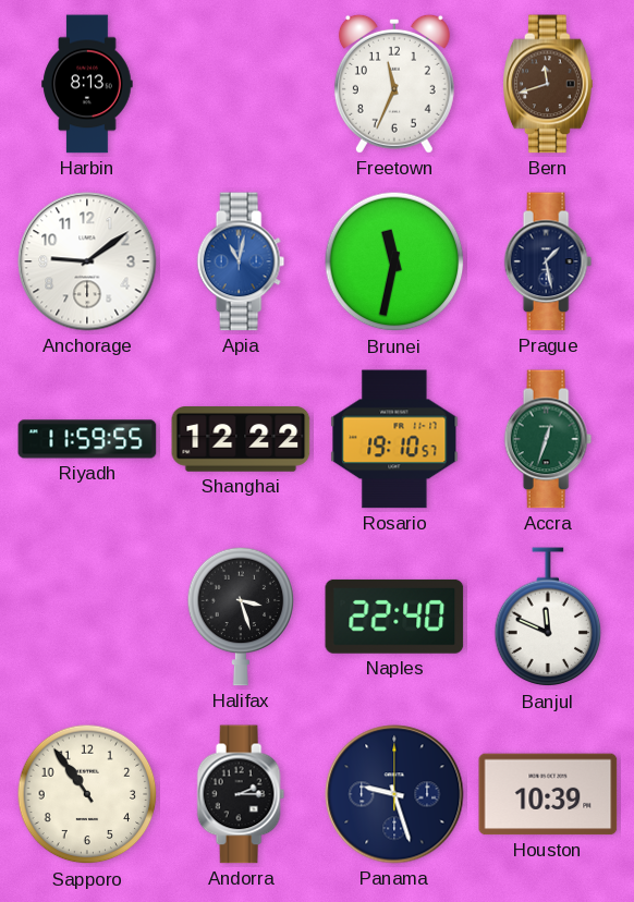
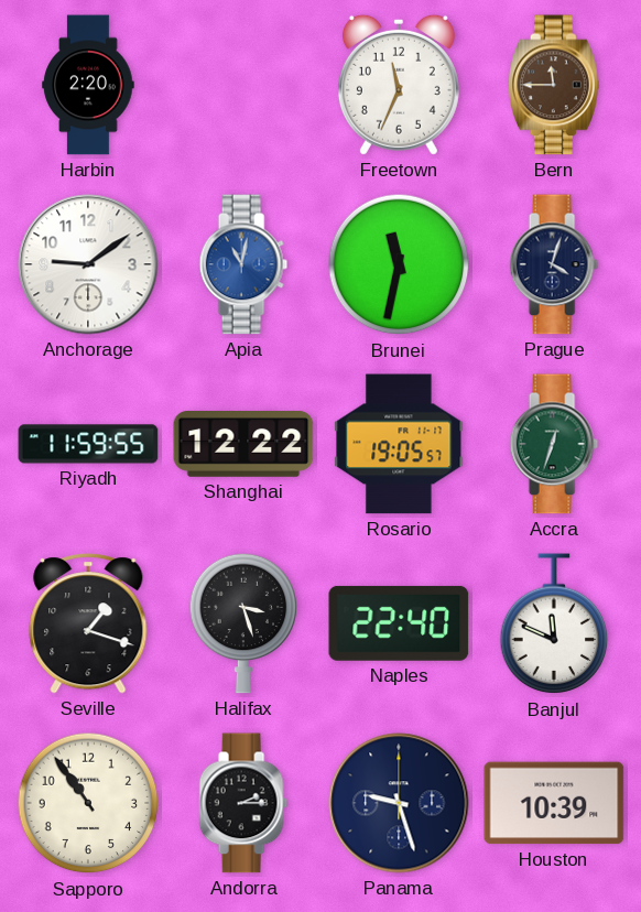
Harbin: 8:13 -> 2:20
Bern: 11:42 -> 11:45
Prague: 1:28 -> 4:03
Rosario: 19:10 -> 19:05
Seville: none -> 1:18
